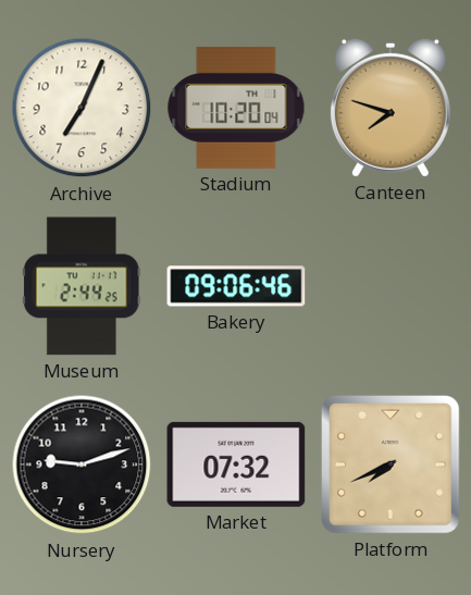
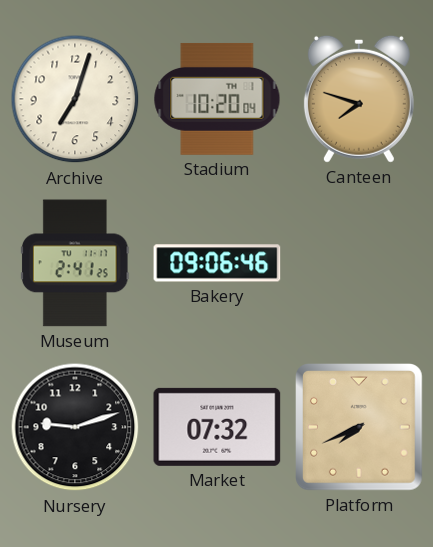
Archive: 7:04 -> 7:03
Museum: 2:44 -> 2:41
